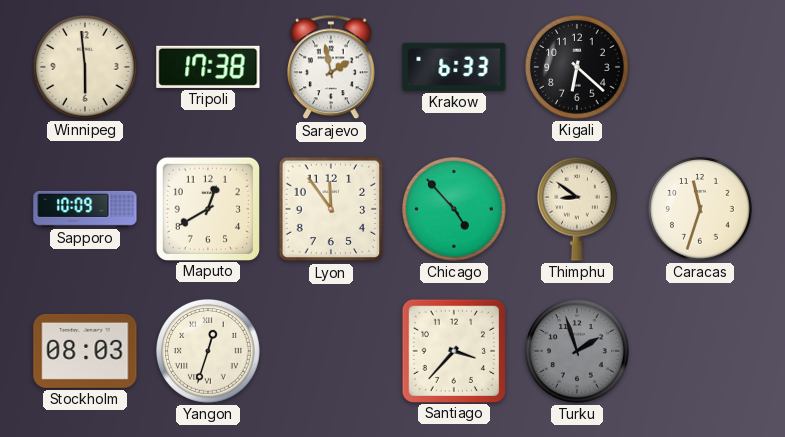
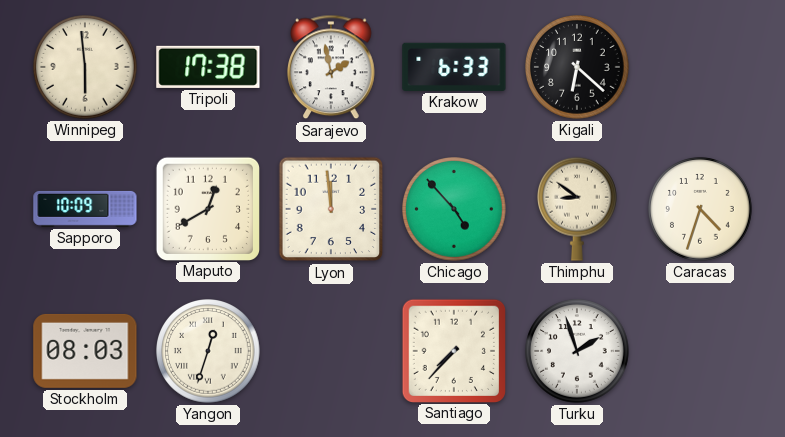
Lyon: 11:54 -> 11:59
Caracas: 11:33 -> 4:33
Santiago: 3:37 -> 7:37
Turku dial: grey -> white
